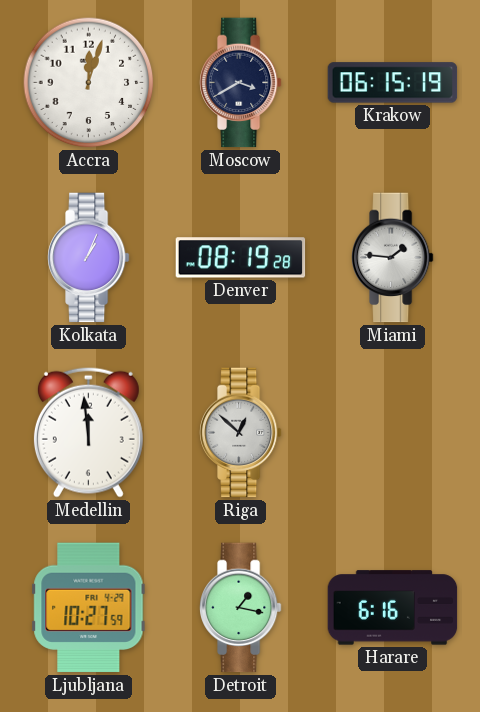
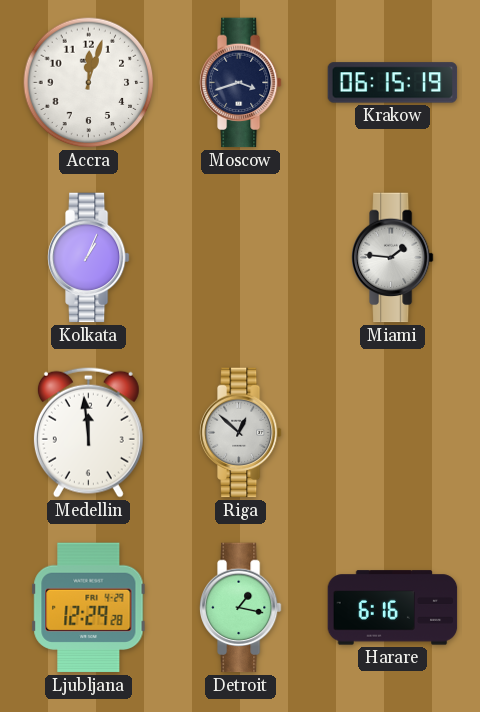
Moscow: 3:40 -> 3:42
Denver: 08:19 -> none
Ljubljana: 10:27 -> 12:29
